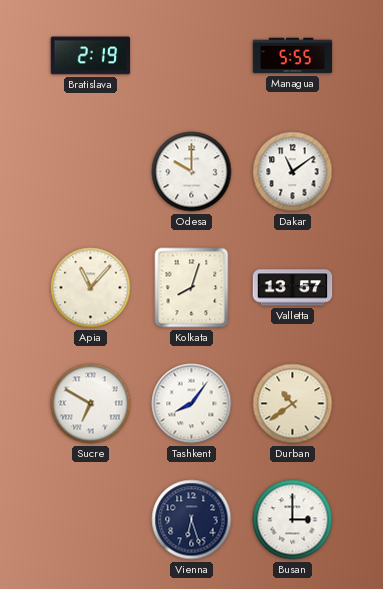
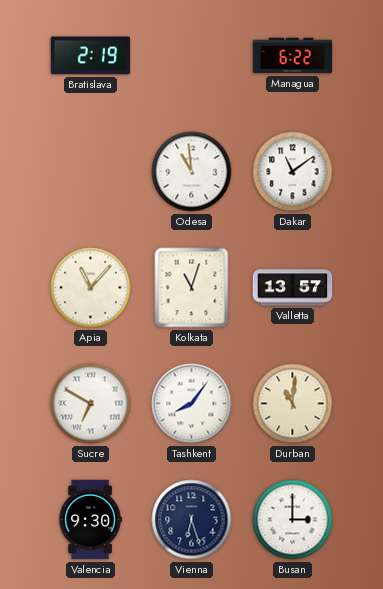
Managua: 5:55 -> 6:22
Odesa: 10:00 -> 10:59
Kolkata: 8:03 -> 11:03
Durban: 10:39 -> 11:01
Valencia: none -> 9:30
